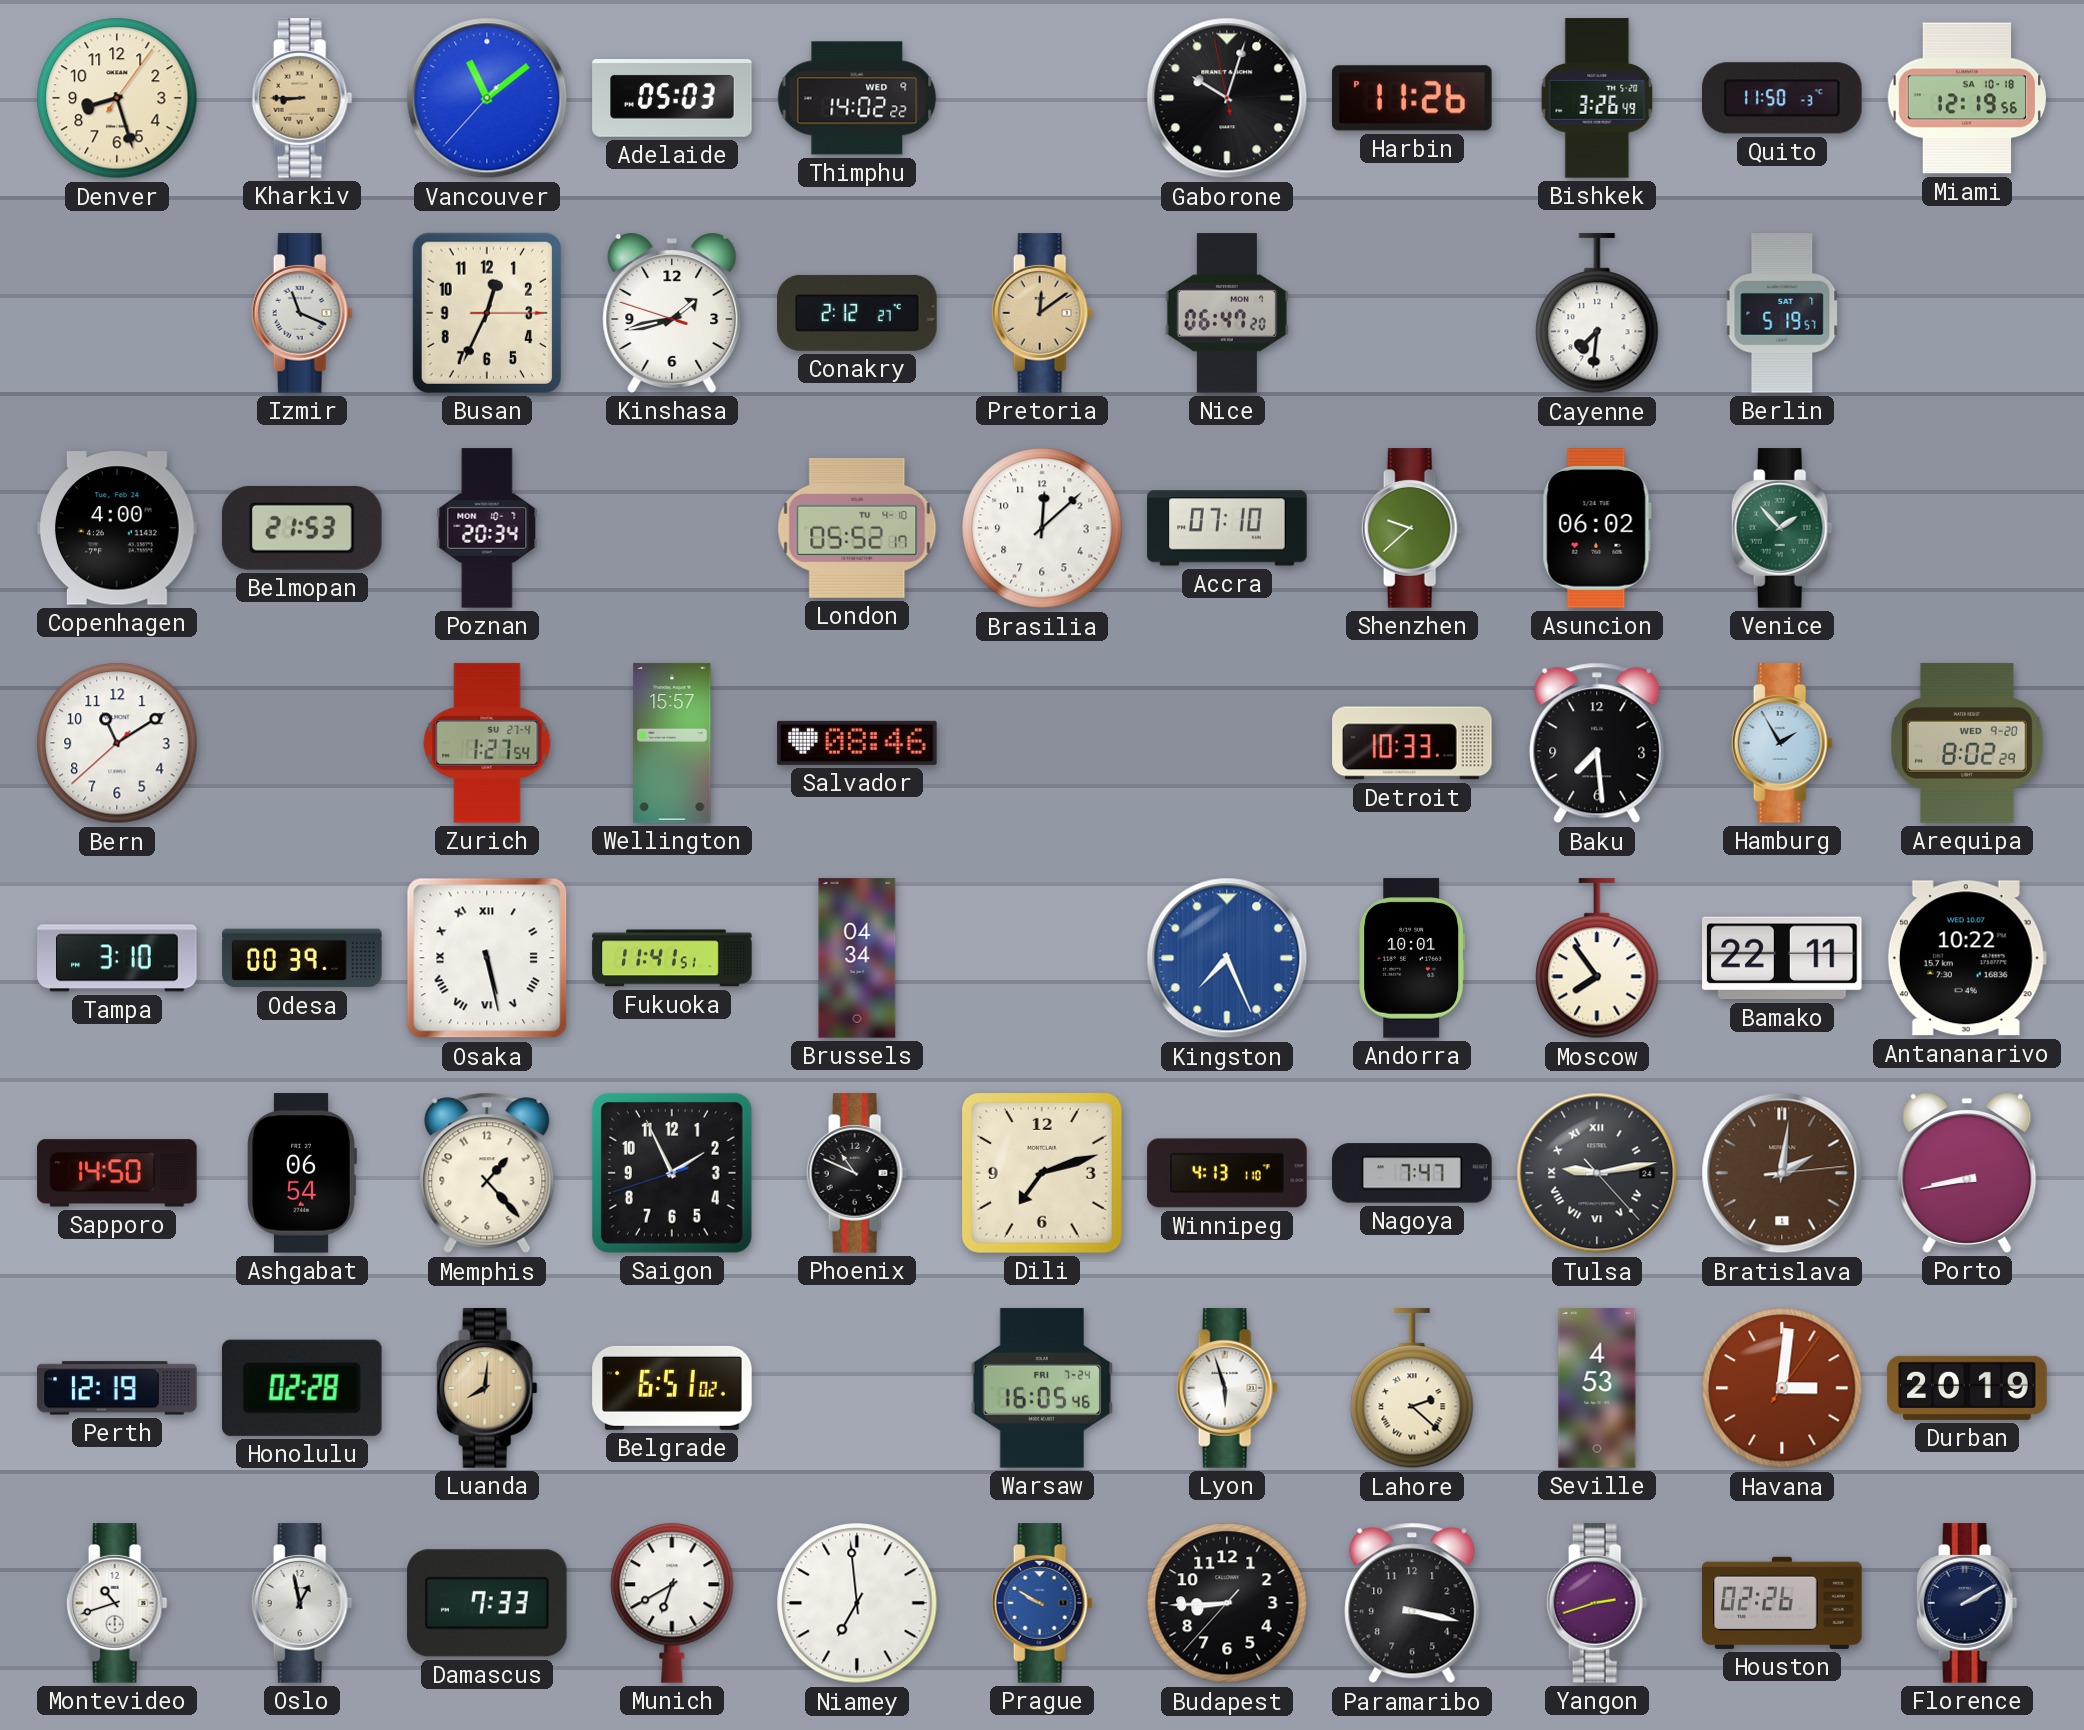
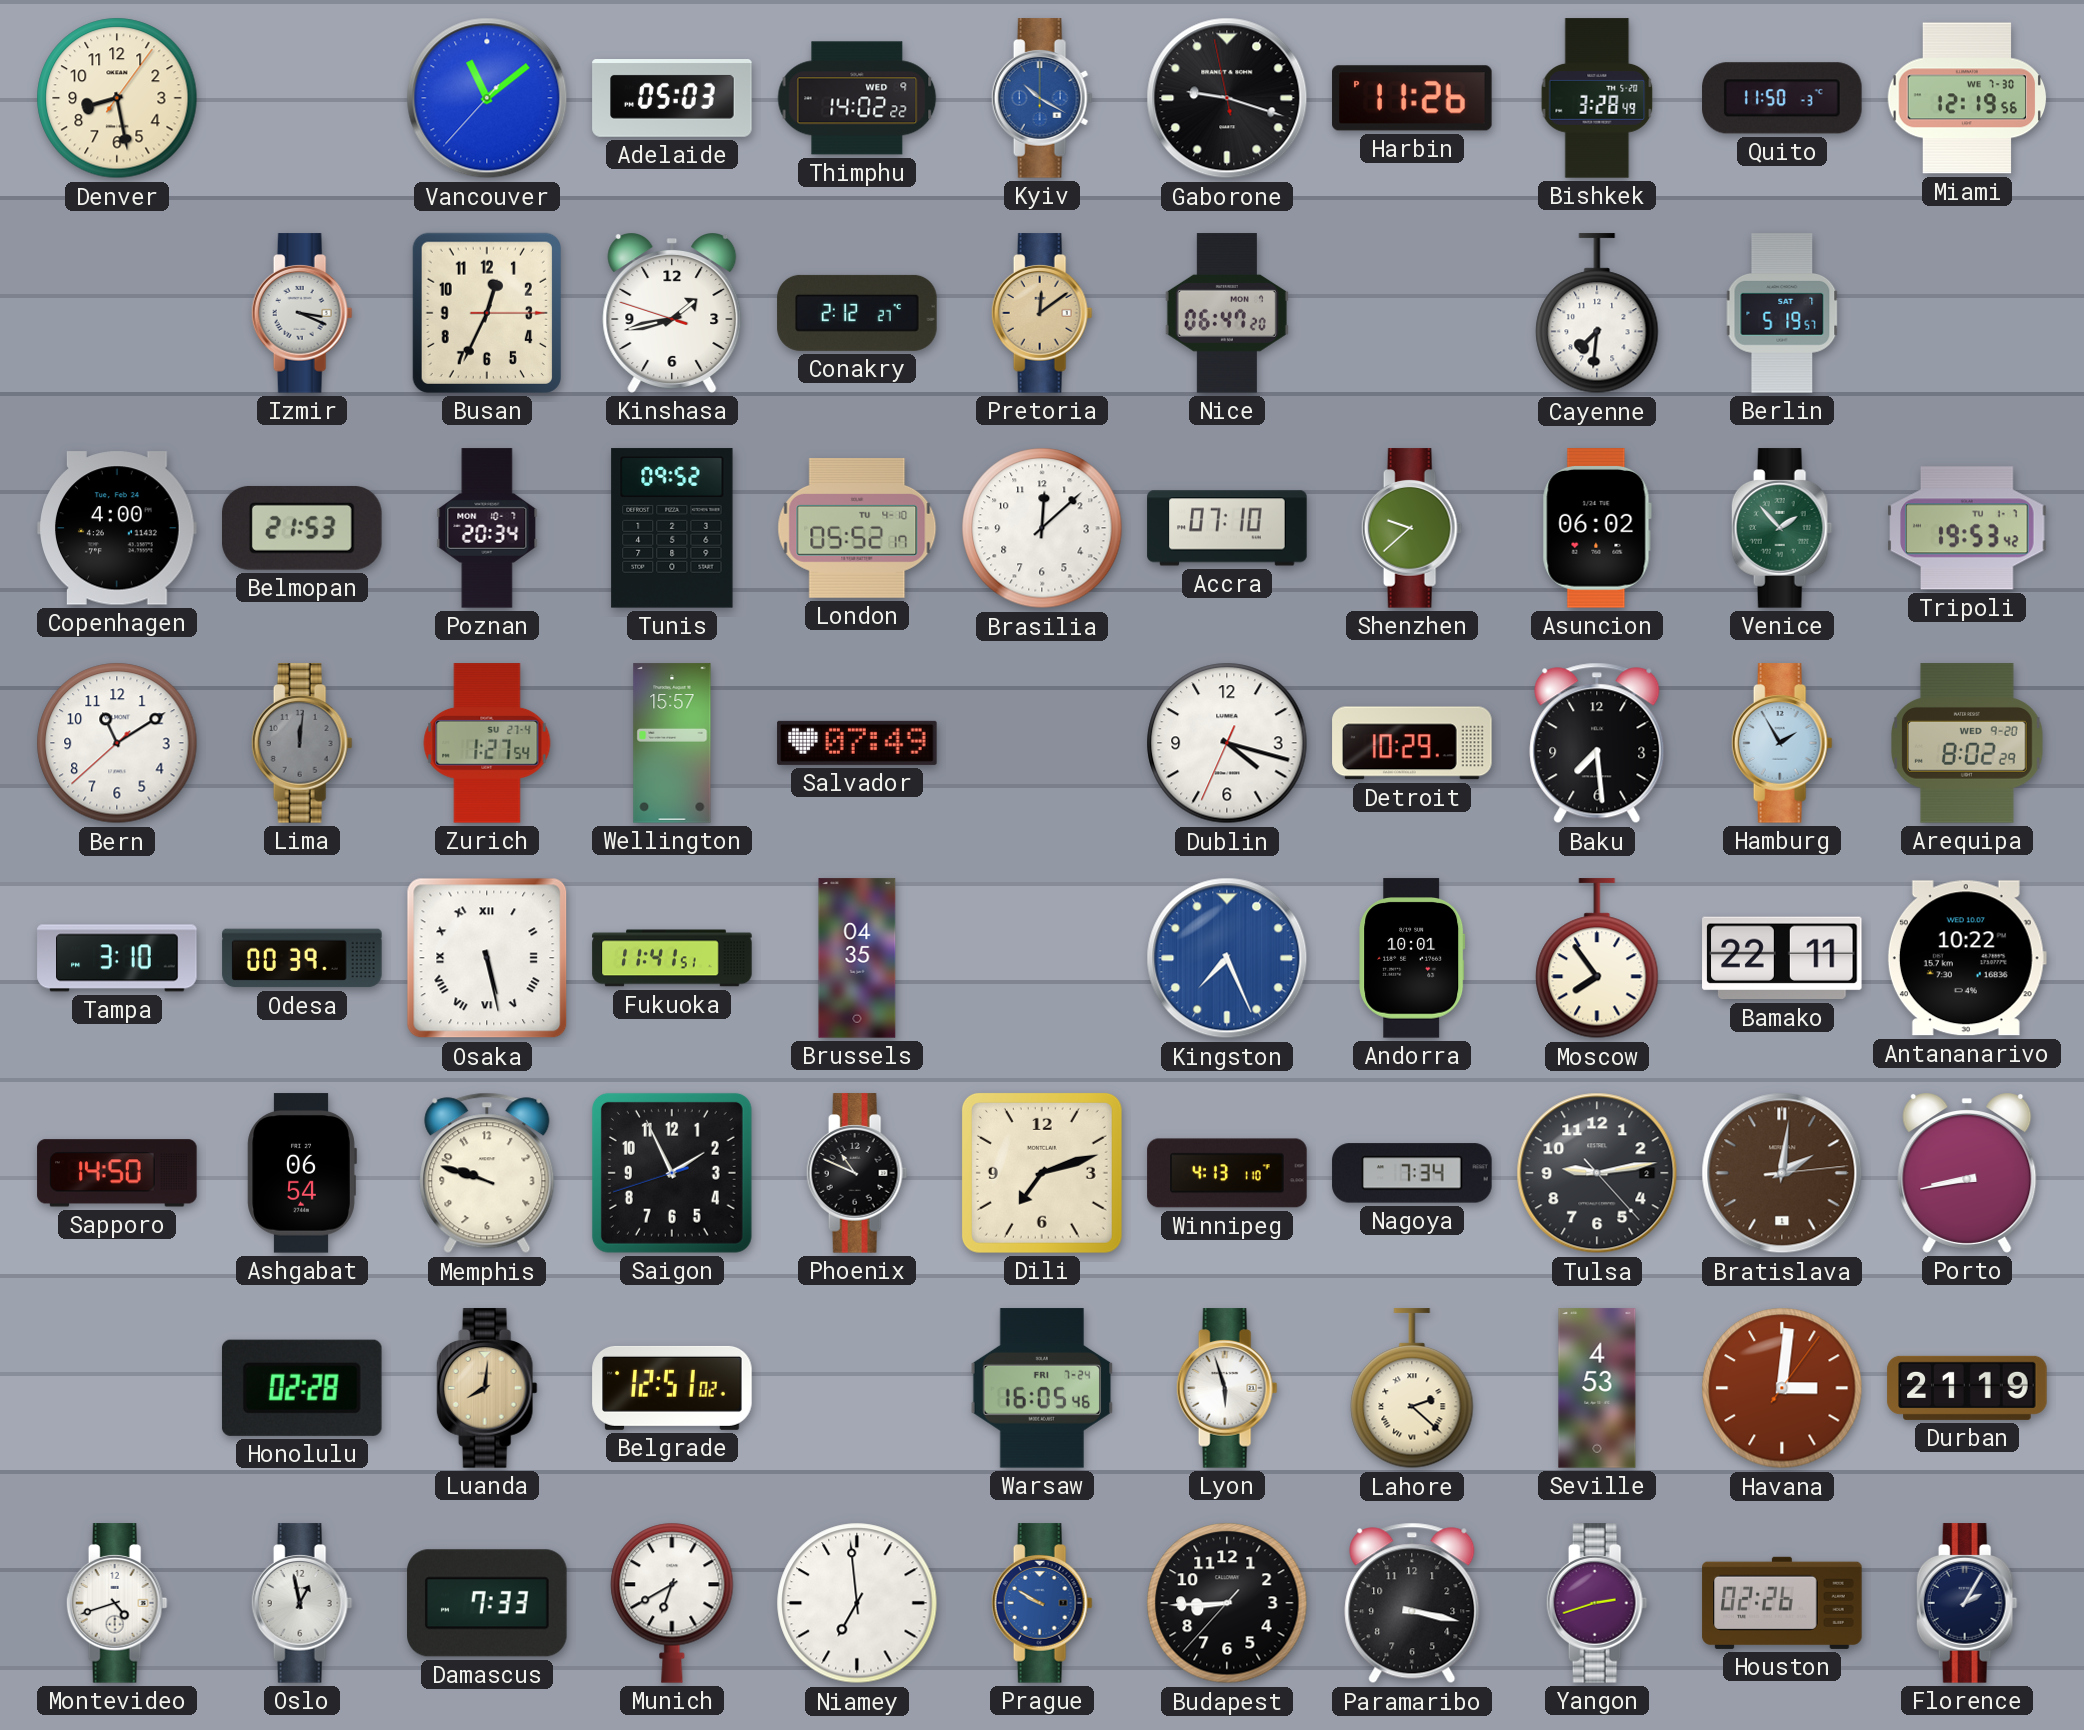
Denver: 8:27 -> 8:28
Kharkiv: 8:45 -> none
Kyiv: none -> 10:20
Gaborone: 10:02 -> 9:17
Bishkek: 3:26 -> 3:28
Miami date: SA 10-18 -> WE 7-30
Izmir: 11:19 -> 3:19
Tunis: none -> 09:52
Tripoli: none -> 19:53
Lima: none -> 12:01
Salvador: 08:46 -> 07:49
Dublin: none -> 4:17
Detroit: 10:33 -> 10:29
Brussels: 04:34 -> 04:35
Memphis: 1:23 -> 9:48
Nagoya: 7:47 -> 7:34
Tulsa date: 24 -> 2
Tulsa numerals: Roman -> Arabic
Perth: 12:19 -> none
Belgrade: 6:51 -> 12:51
Durban: 20:19 -> 21:19
Montevideo: 10:42 -> 4:42
Florence: 2:10 -> 2:05
